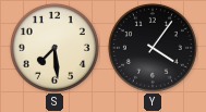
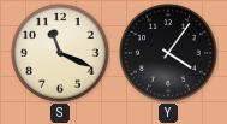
S: 7:29 -> 11:19
